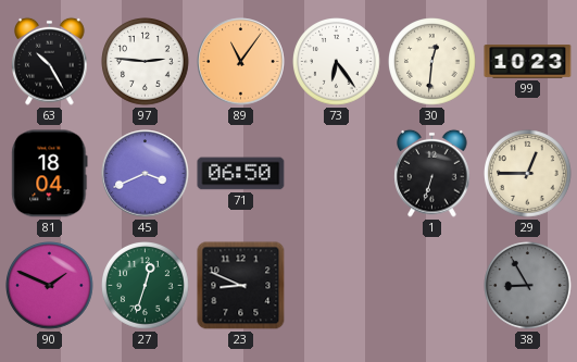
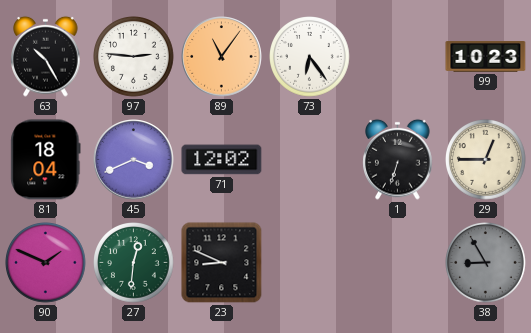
30: 12:31 -> none
71: 06:50 -> 12:02
27: 12:33 -> 12:31
